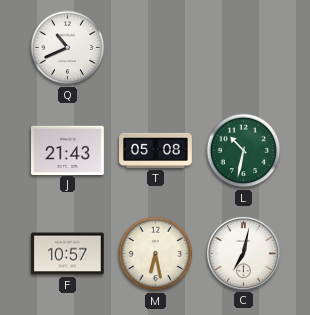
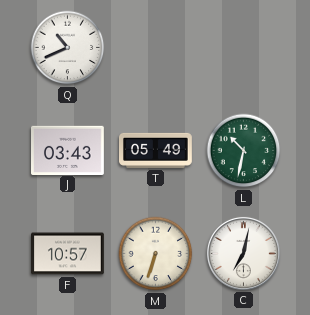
J: 21:43 -> 03:43
T: 05:08 -> 05:49
M: 6:28 -> 6:33
